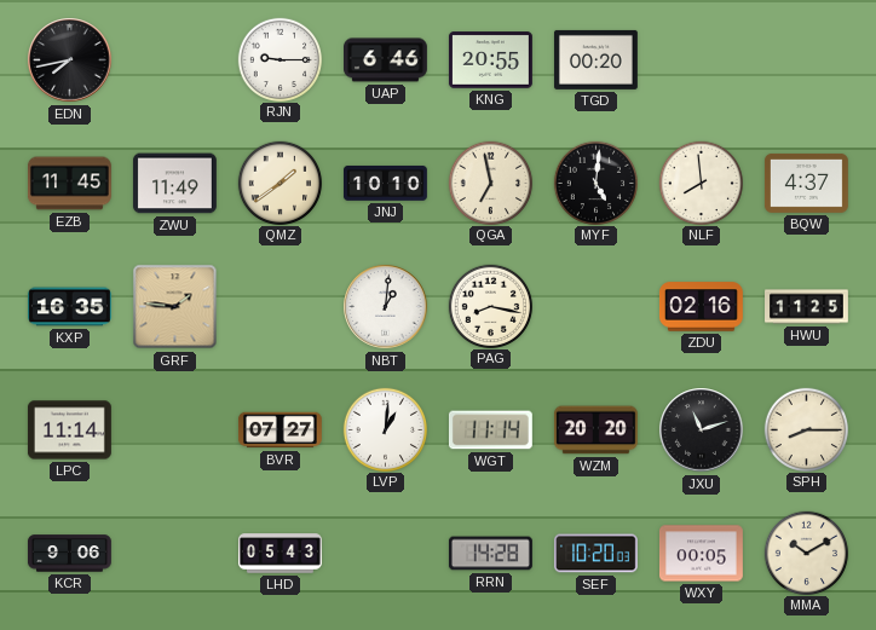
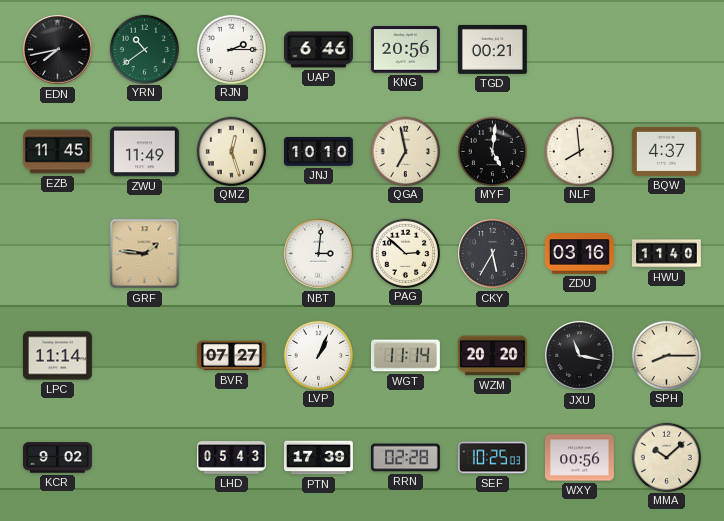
YRN: none -> 10:39
RJN: 9:15 -> 2:15
KNG: 20:55 -> 20:56
TGD: 00:20 -> 00:21
QMZ: 1:39 -> 12:27
KXP: 16:35 -> none
NBT: 1:01 -> 3:01
PAG: 8:17 -> 2:52
CKY: none -> 5:35
ZDU: 02:16 -> 03:16
HWU: 11:25 -> 11:40
LVP: 1:01 -> 1:04
JXU: 11:12 -> 11:17
KCR: 9:06 -> 9:02
PTN: none -> 17:39
RRN: 14:28 -> 02:28
SEF: 10:20 -> 10:25
WXY: 00:05 -> 00:56
MMA: 10:10 -> 10:08
